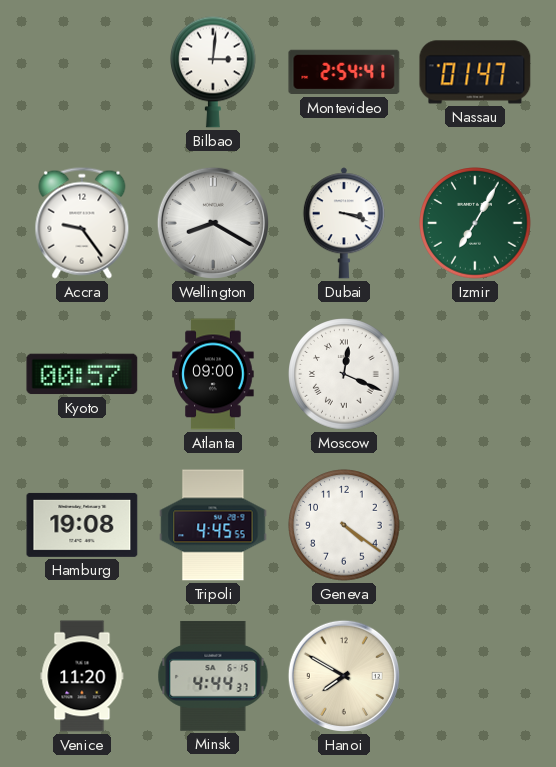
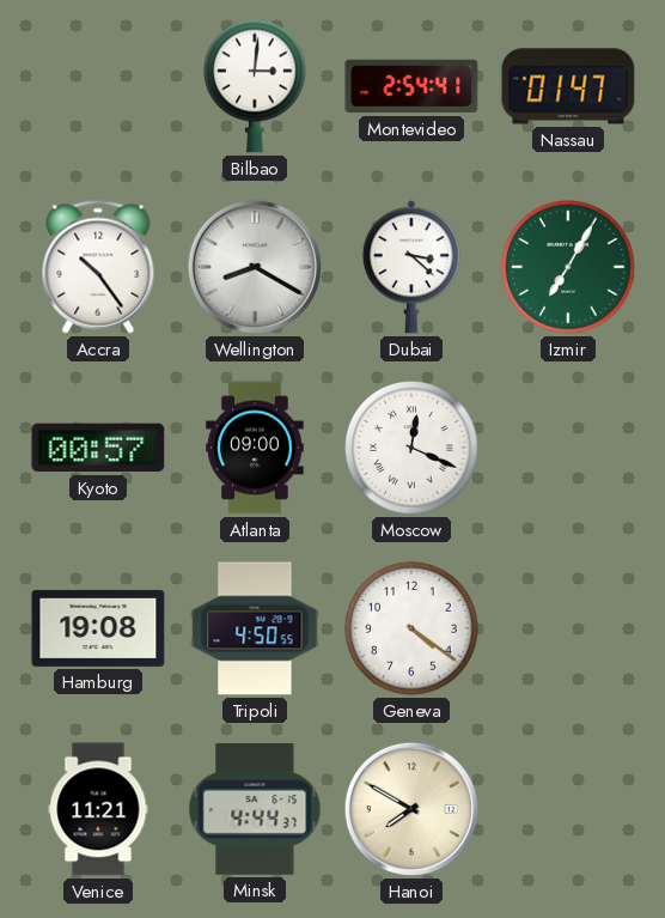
Accra: 9:24 -> 10:24
Dubai: 3:18 -> 3:22
Tripoli: 4:45 -> 4:50
Venice: 11:20 -> 11:21
